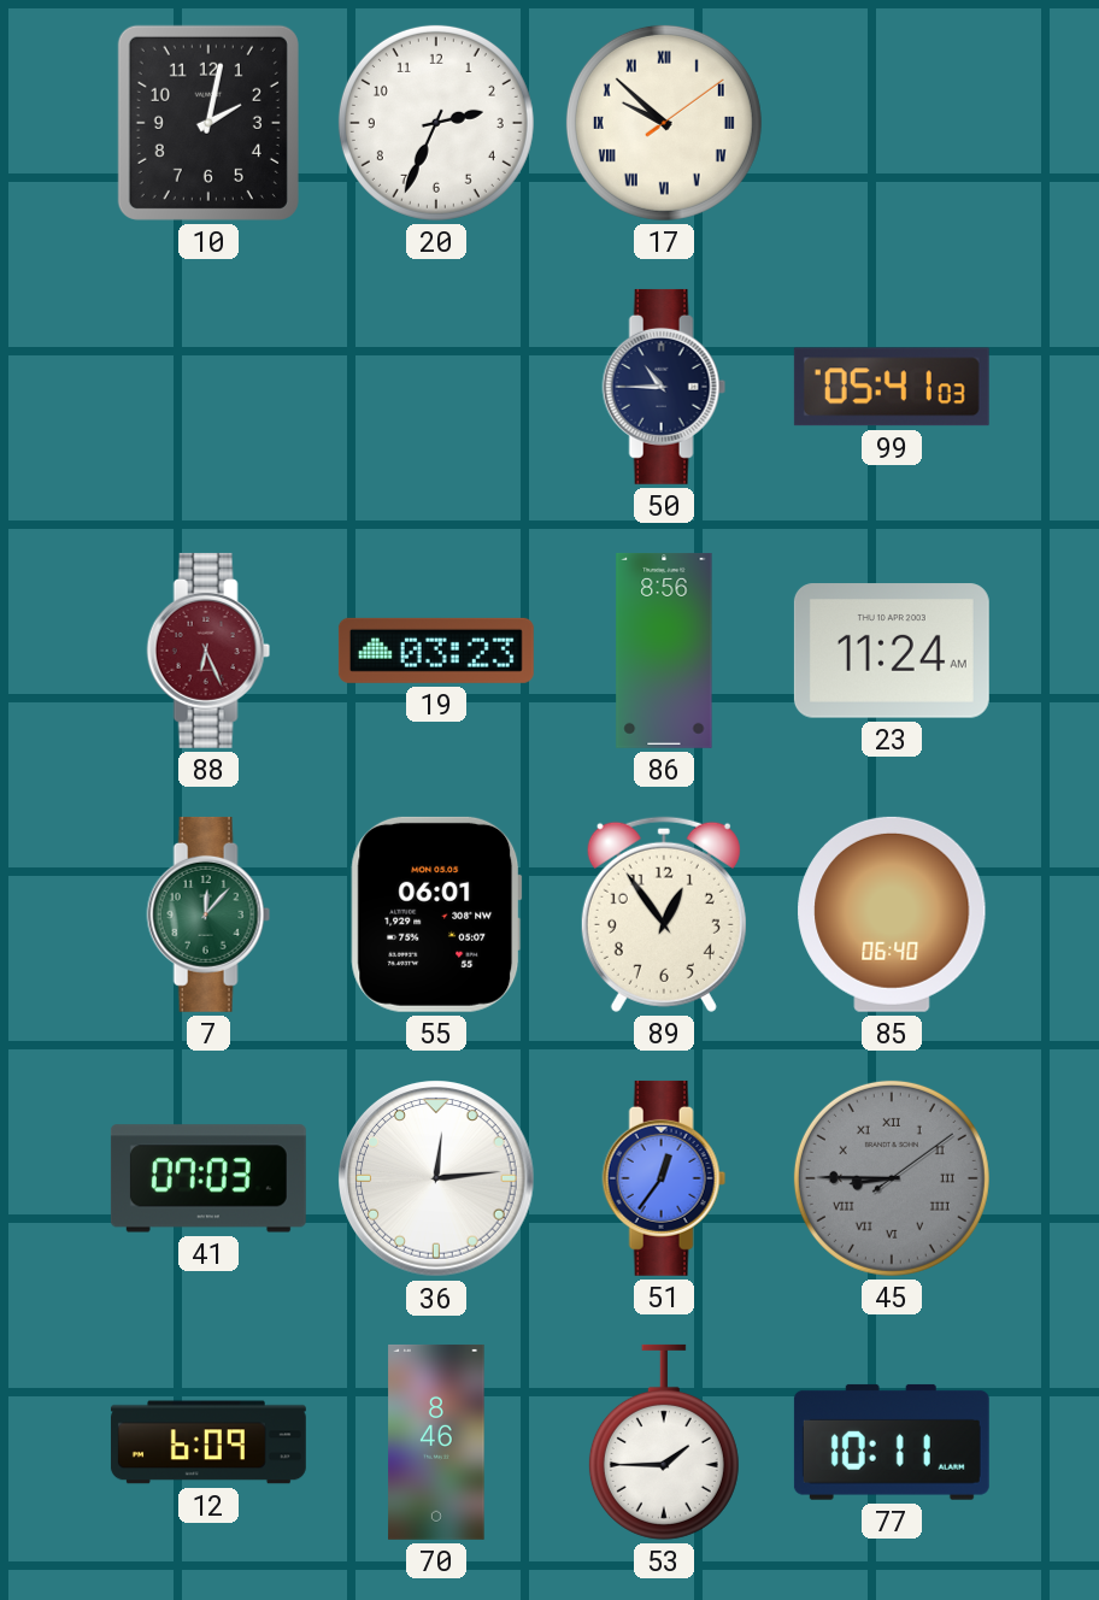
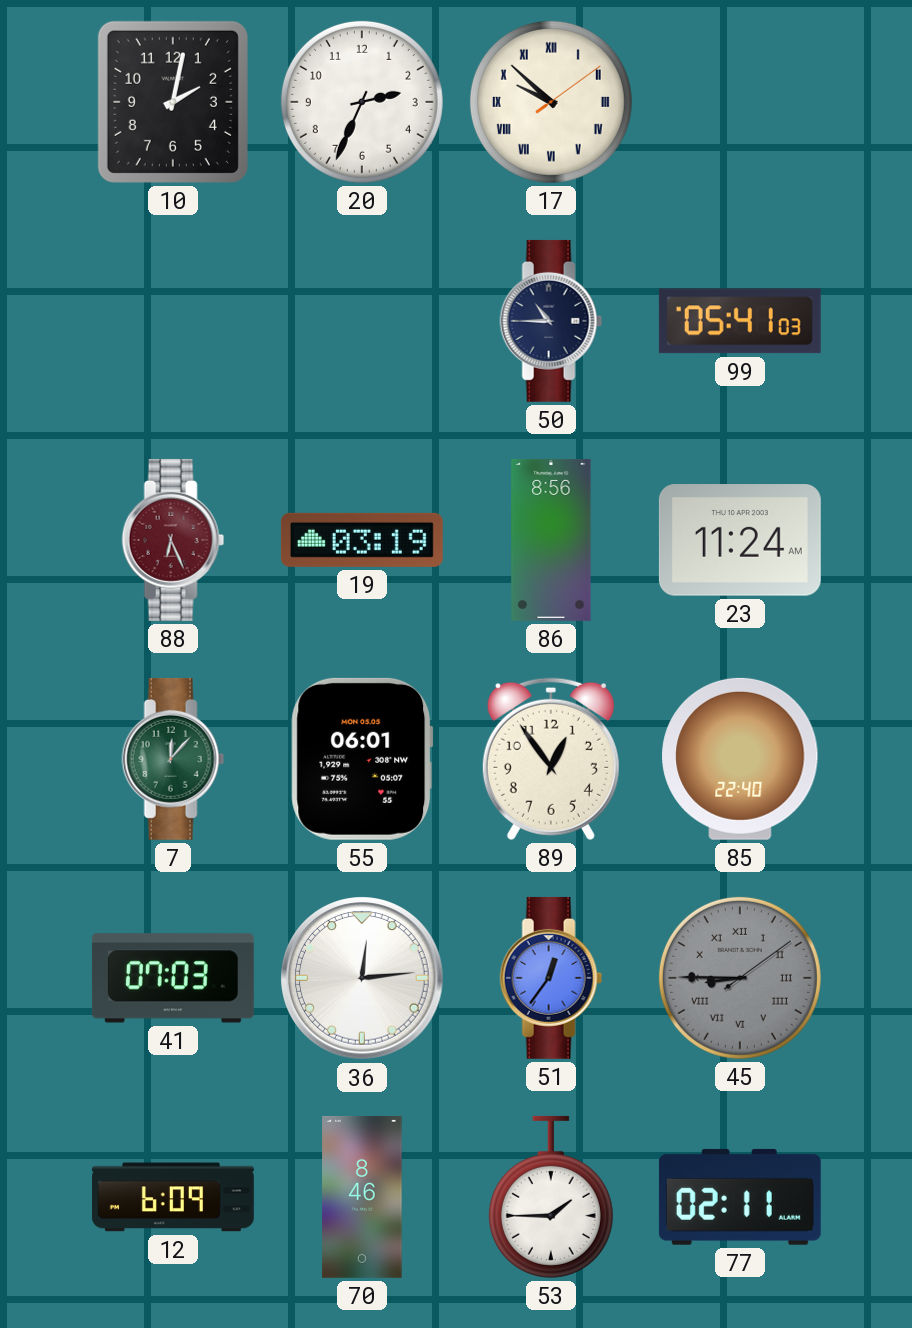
19: 03:23 -> 03:19
85: 06:40 -> 22:40
77: 10:11 -> 02:11
